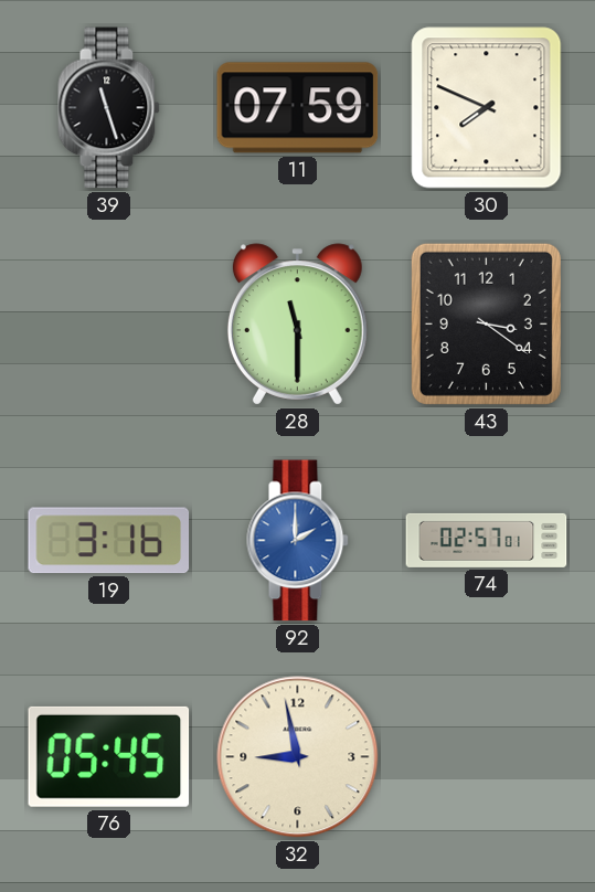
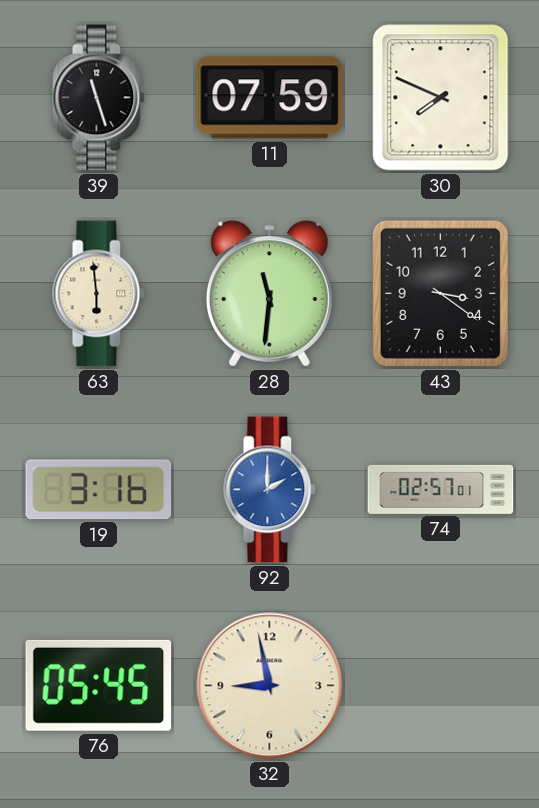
63: none -> 5:59
28: 11:30 -> 11:31
